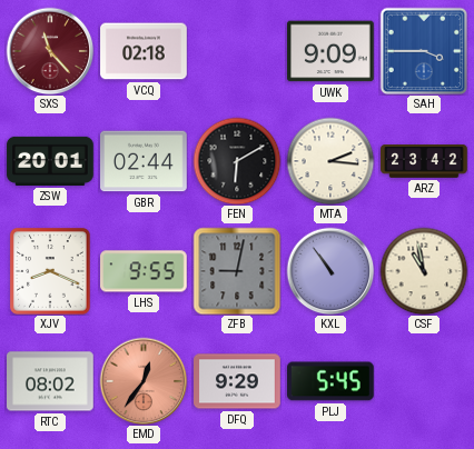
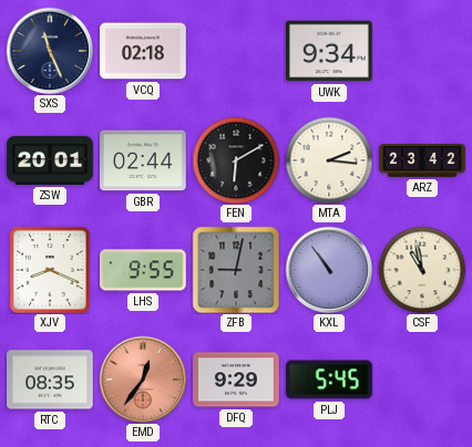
SXS: 11:23 -> 11:26
SXS dial: burgundy -> navy
UWK: 9:09 -> 9:34
SAH: 3:45 -> none
RTC: 08:02 -> 08:35
